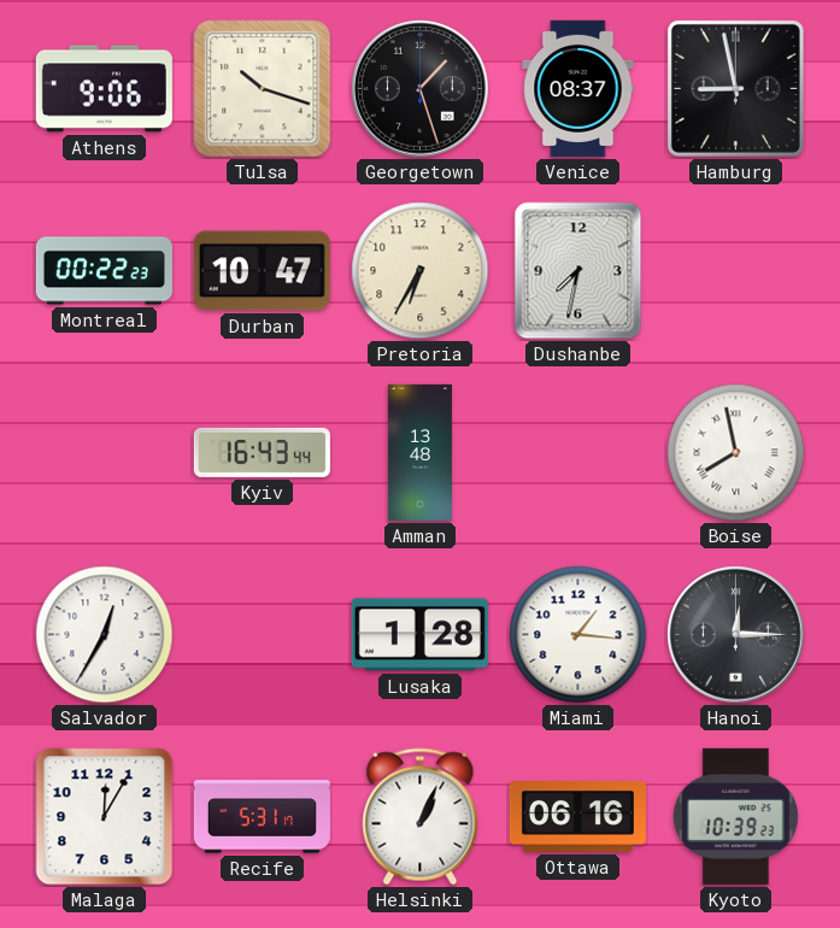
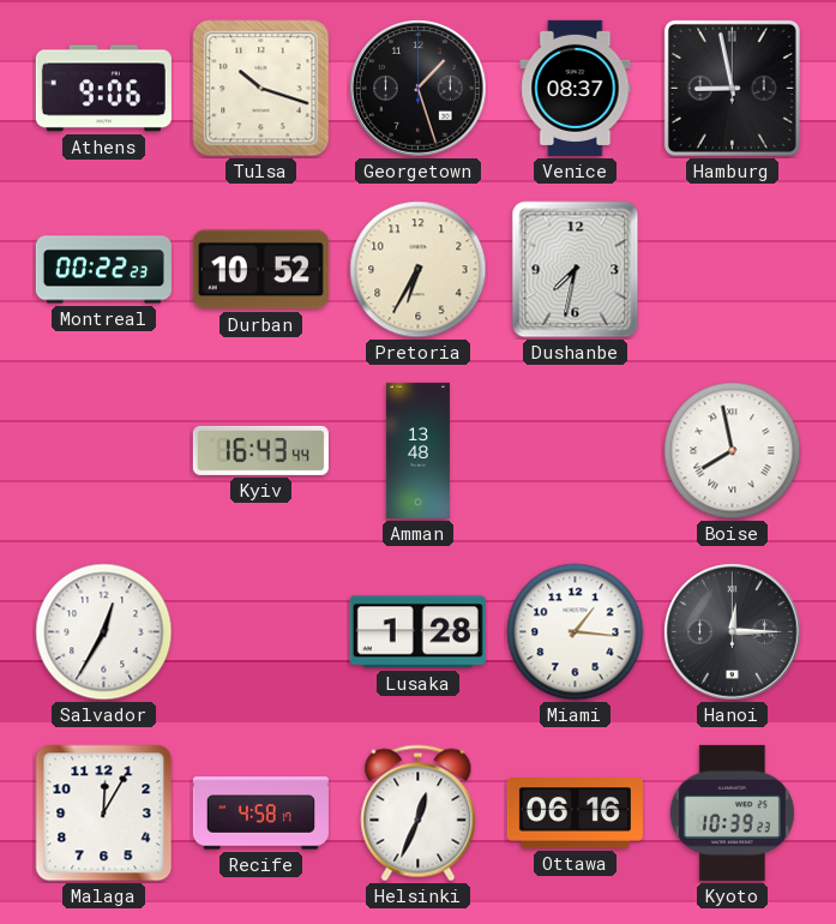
Durban: 10:47 -> 10:52
Recife: 5:31 -> 4:58
Helsinki: 1:04 -> 12:34
